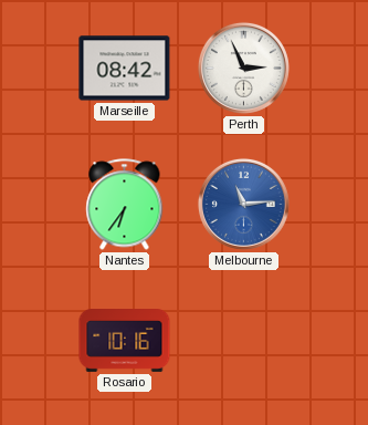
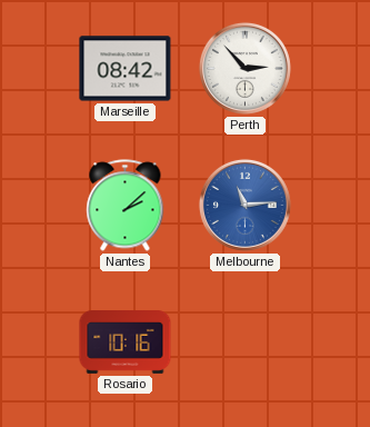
Perth: 2:56 -> 2:53
Nantes: 6:36 -> 2:08
